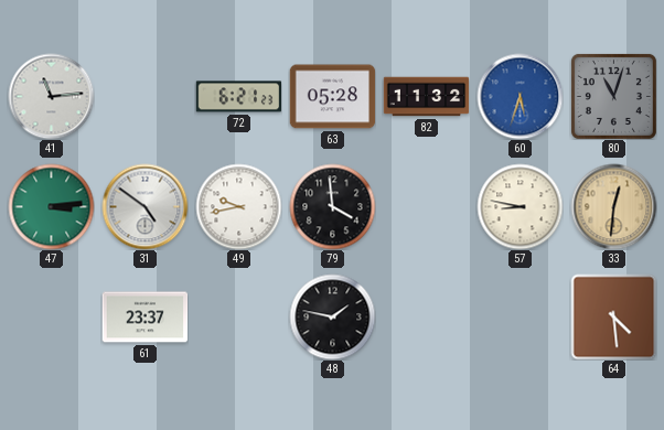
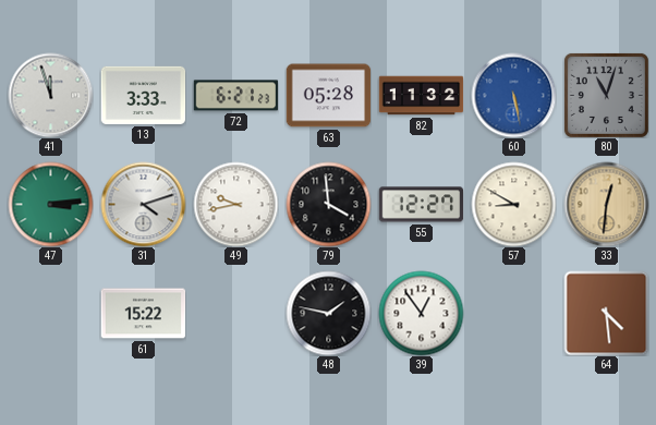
41: 11:14 -> 11:57
13: none -> 3:33
60: 5:33 -> 5:28
31: 4:51 -> 4:12
55: none -> 12:27
57: 8:47 -> 8:50
61: 23:37 -> 15:22
39: none -> 12:54
